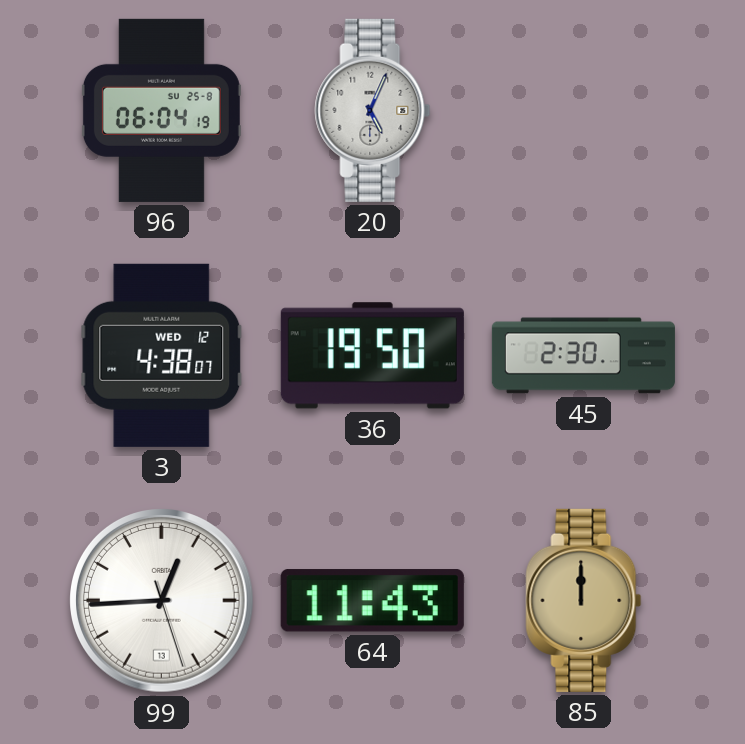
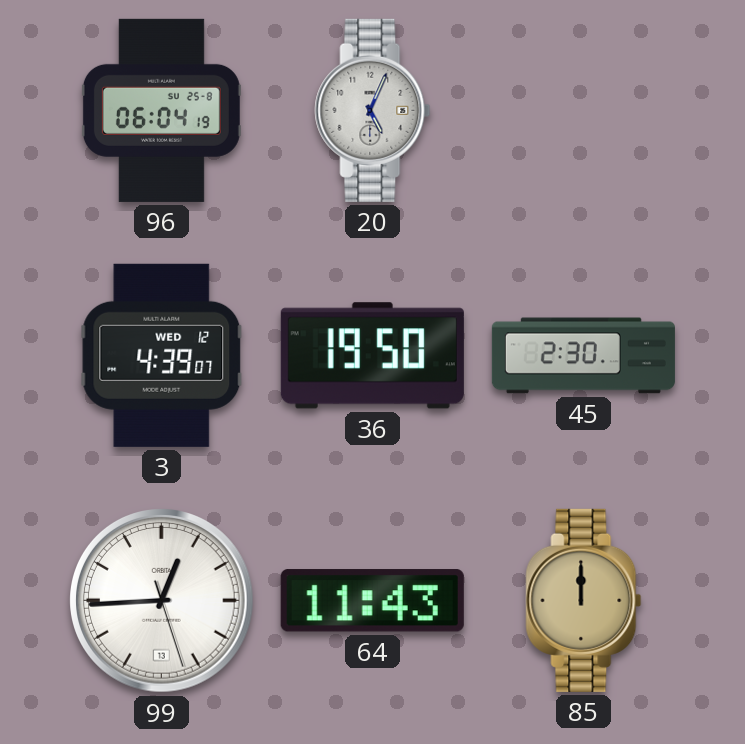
3: 4:38 -> 4:39
